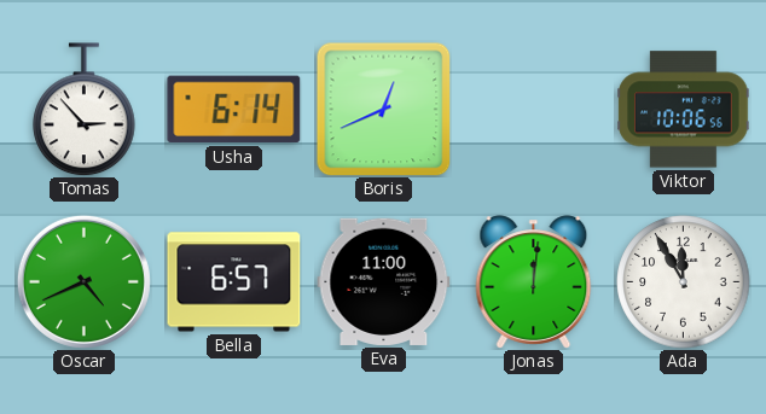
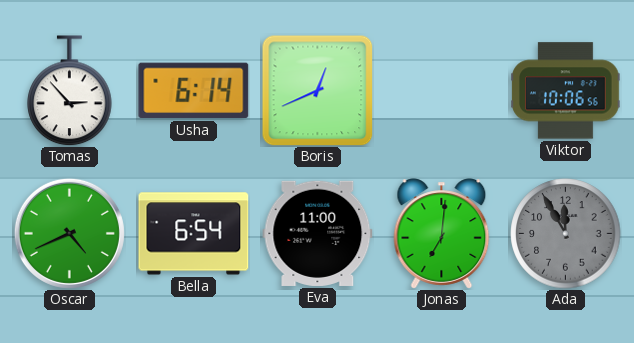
Bella: 6:57 -> 6:54
Jonas: 12:01 -> 7:01
Ada dial: white -> grey
